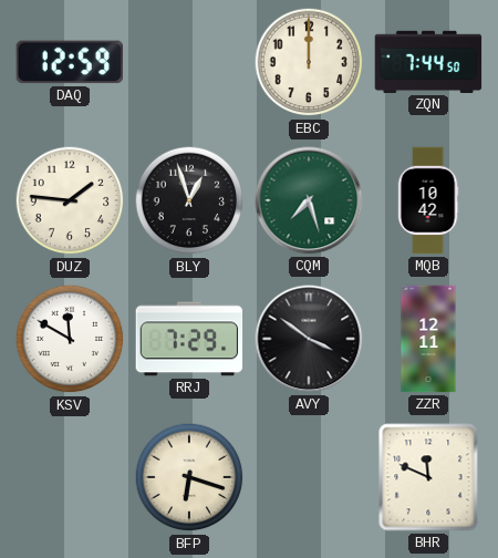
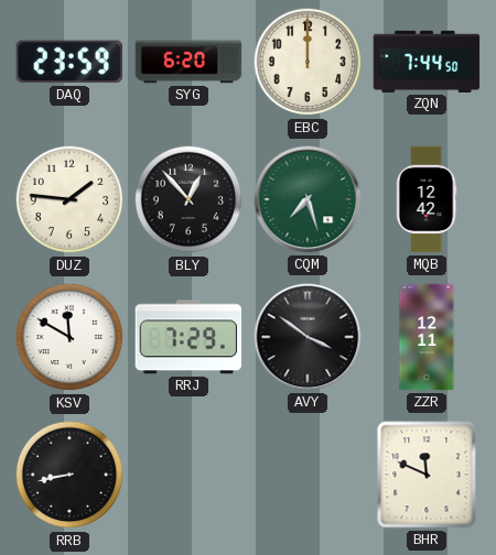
DAQ: 12:59 -> 23:59
SYG: none -> 6:20
BLY: 12:57 -> 12:53
MQB: 10:42 -> 12:42
RRB: none -> 8:43
BFP: 6:18 -> none
